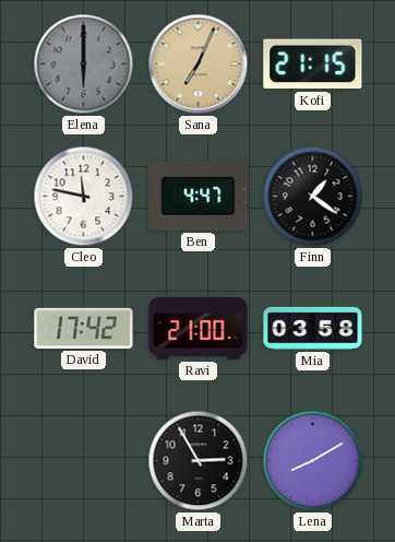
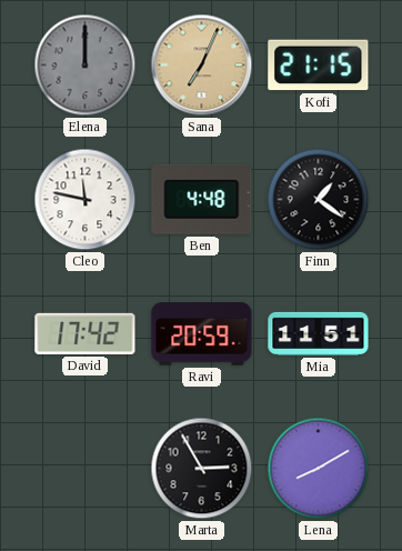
Elena: 6:00 -> 12:00
Ben: 4:47 -> 4:48
Ravi: 21:00 -> 20:59
Mia: 03:58 -> 11:51
